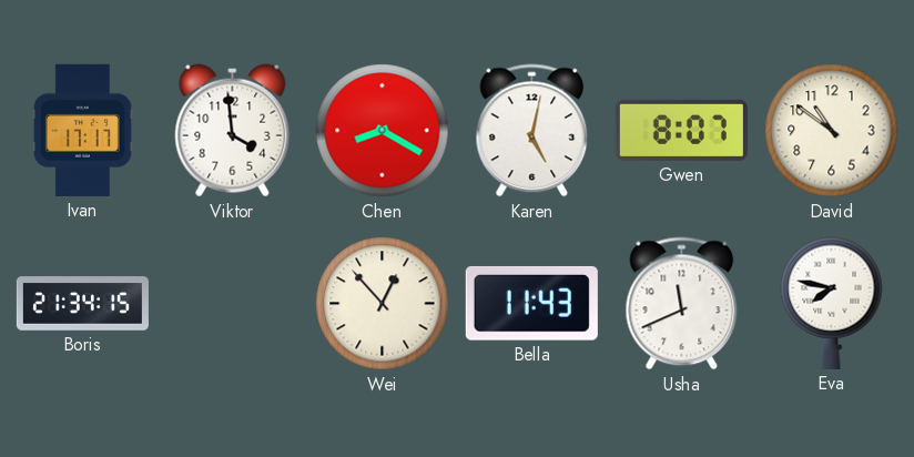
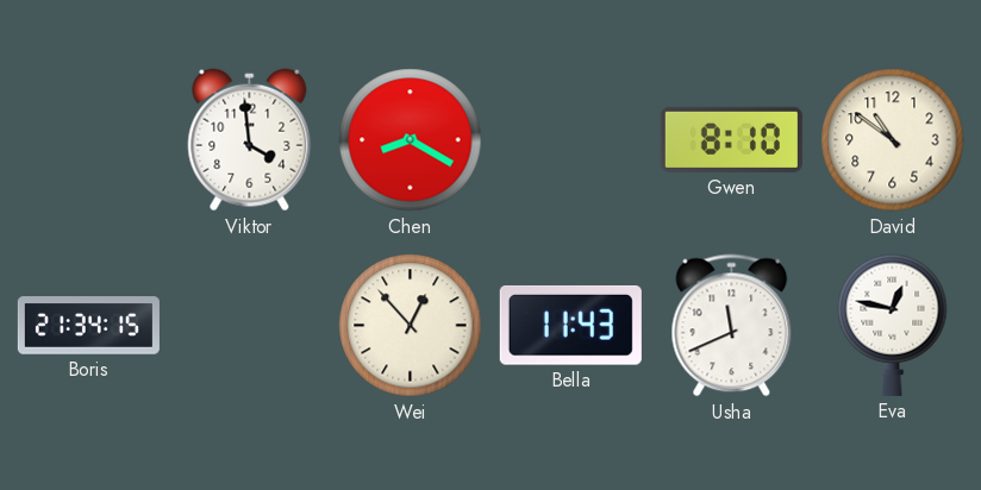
Ivan: 17:17 -> none
Karen: 5:02 -> none
Gwen: 8:07 -> 8:10
Eva: 7:47 -> 12:47
